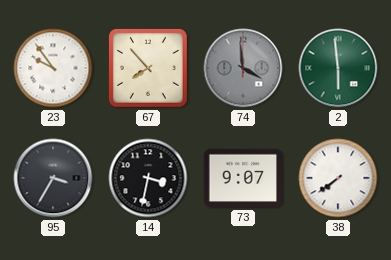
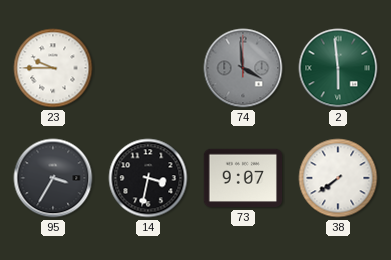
23: 9:54 -> 9:45
67: 7:53 -> none
